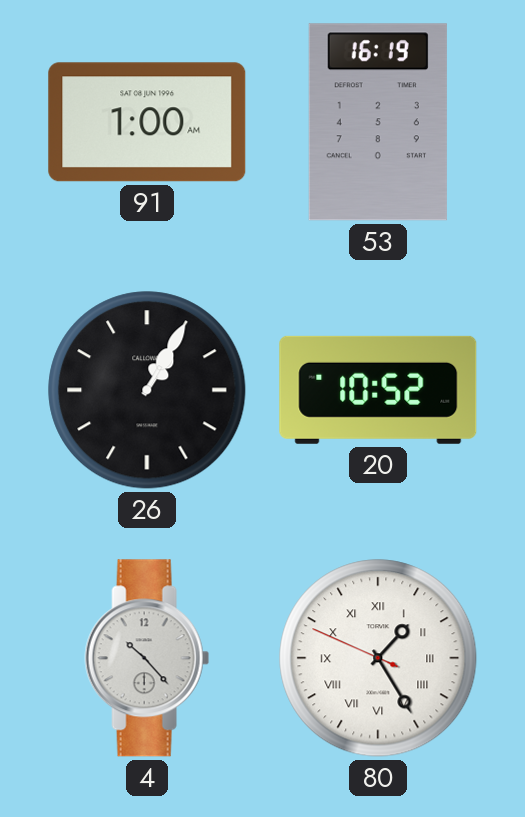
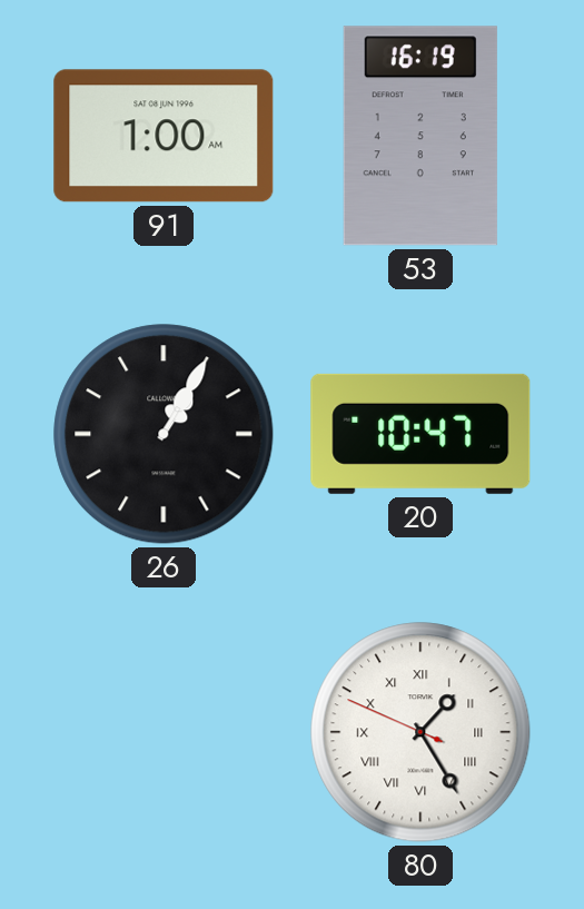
20: 10:52 -> 10:47
4: 10:23 -> none
